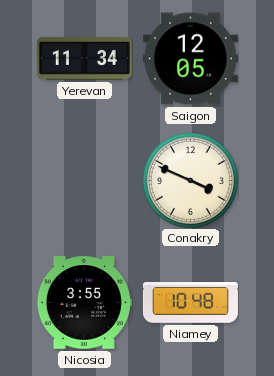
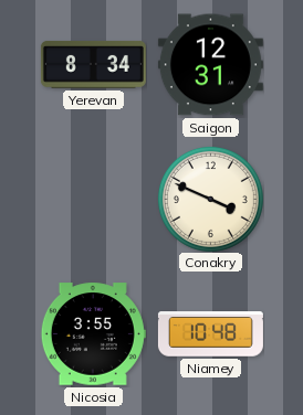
Yerevan: 11:34 -> 8:34
Saigon: 12:05 -> 12:31
